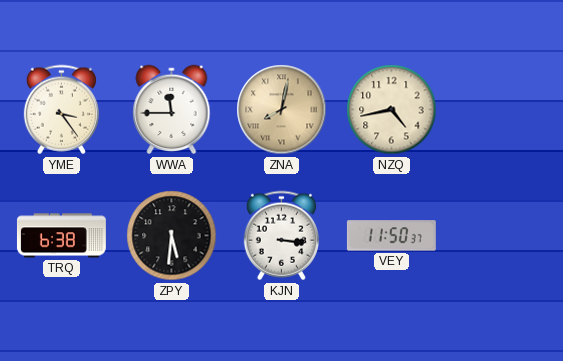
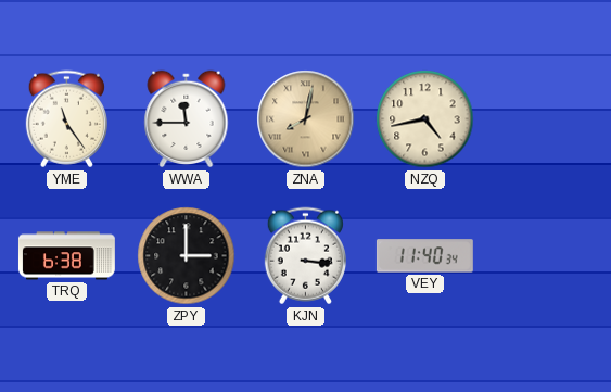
YME: 3:24 -> 11:24
ZPY: 5:31 -> 3:00
VEY: 11:50 -> 11:40
